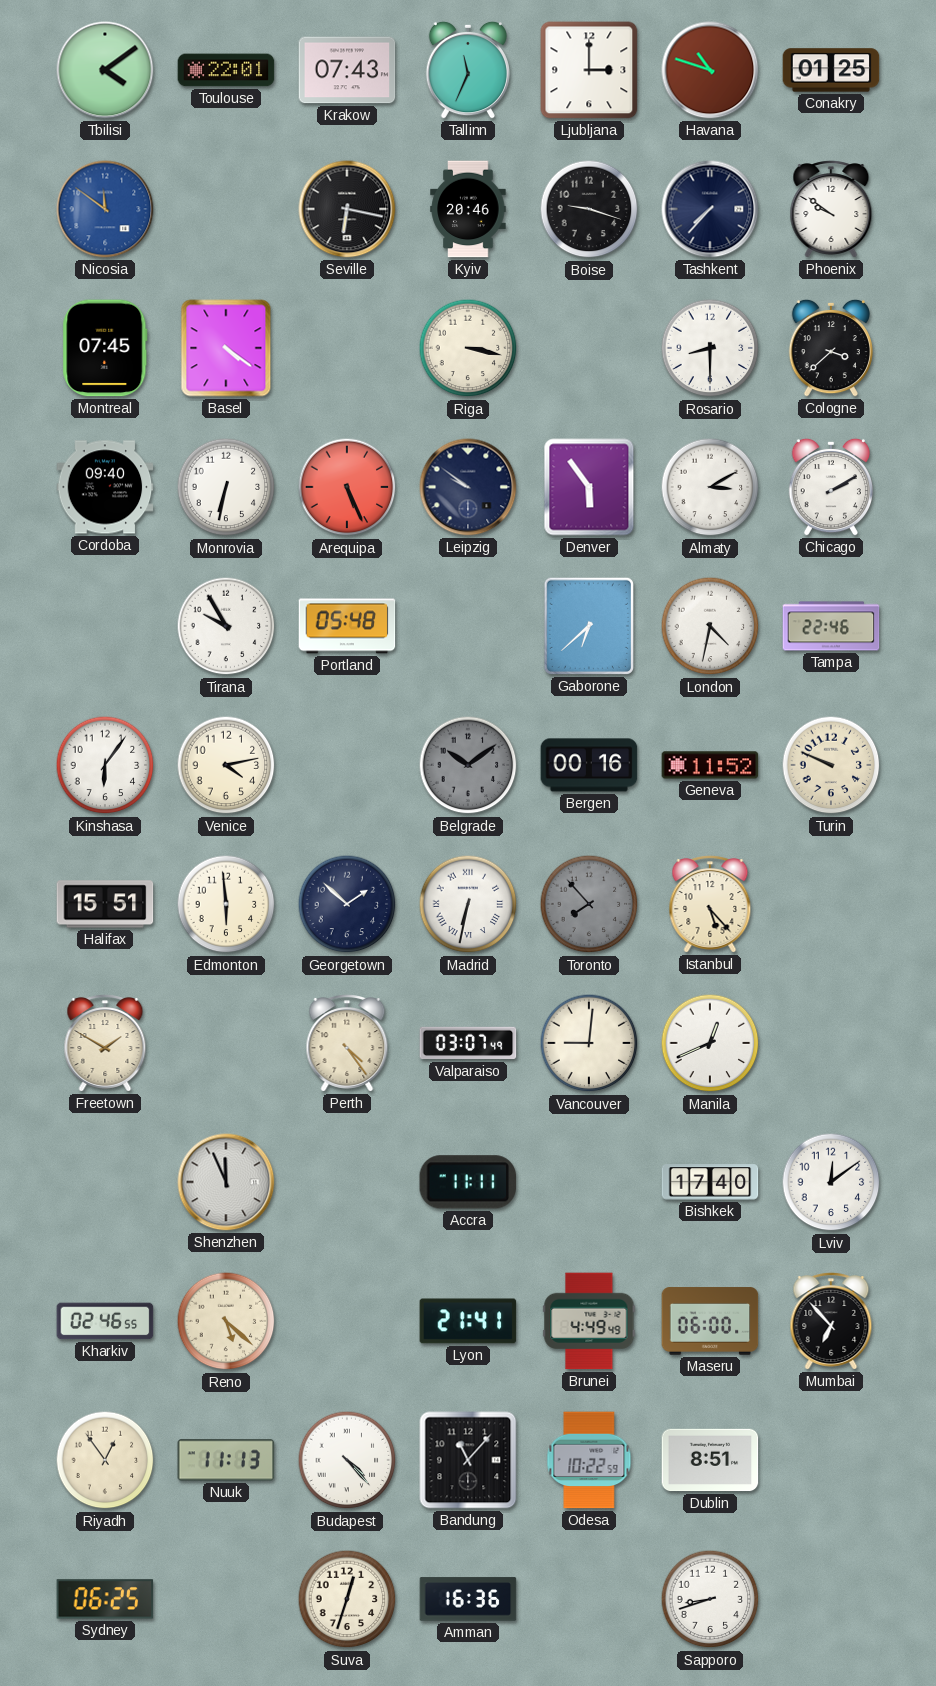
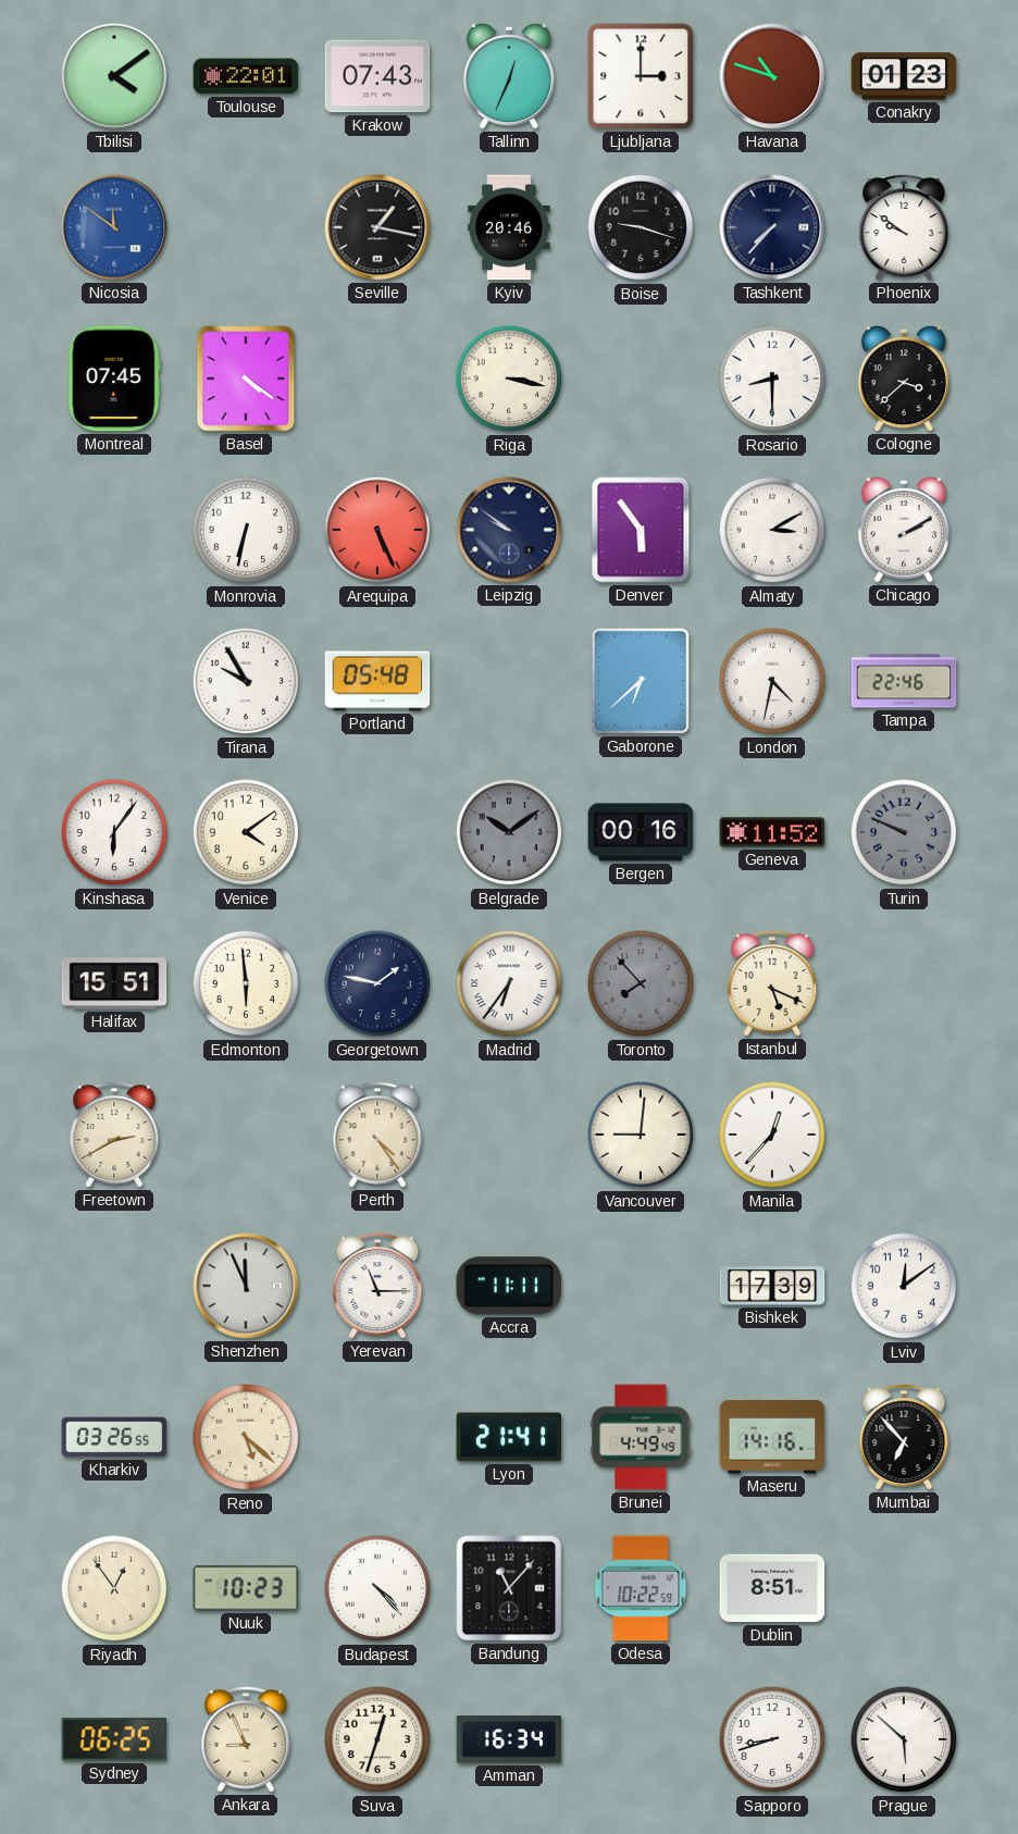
Tallinn: 11:34 -> 12:34
Conakry: 01:25 -> 01:23
Seville: 6:17 -> 1:17
Cordoba: 09:40 -> none
Venice: 4:13 -> 4:09
Turin dial: cream -> grey
Georgetown: 1:52 -> 1:47
Madrid: 6:32 -> 6:36
Istanbul: 5:23 -> 5:19
Freetown: 1:50 -> 2:40
Valparaiso: 03:07 -> none
Manila: 12:41 -> 12:37
Yerevan: none -> 11:15
Bishkek: 17:40 -> 17:39
Kharkiv: 02:46 -> 03:26
Maseru: 06:00 -> 14:16
Nuuk: 11:13 -> 10:23
Ankara: none -> 8:56
Amman: 16:36 -> 16:34
Prague: none -> 5:52
